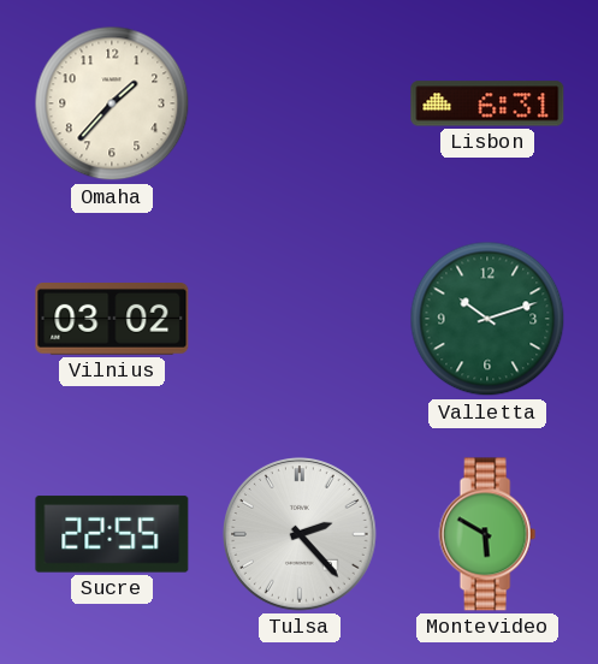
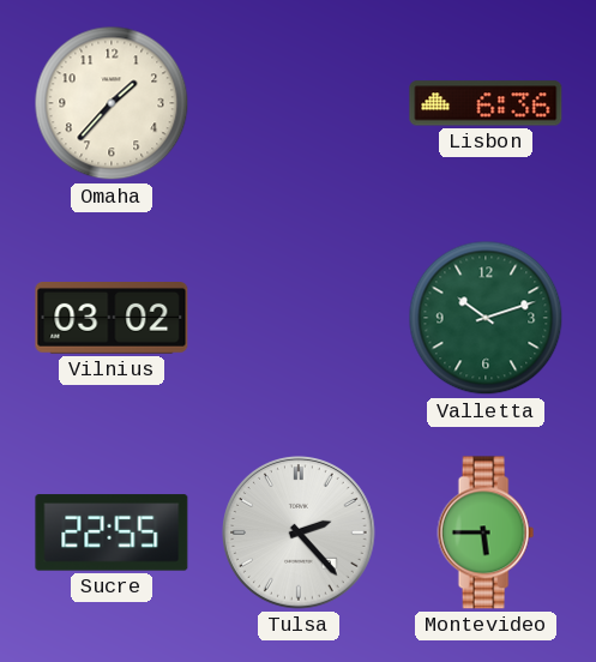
Lisbon: 6:31 -> 6:36
Montevideo: 5:50 -> 5:45
